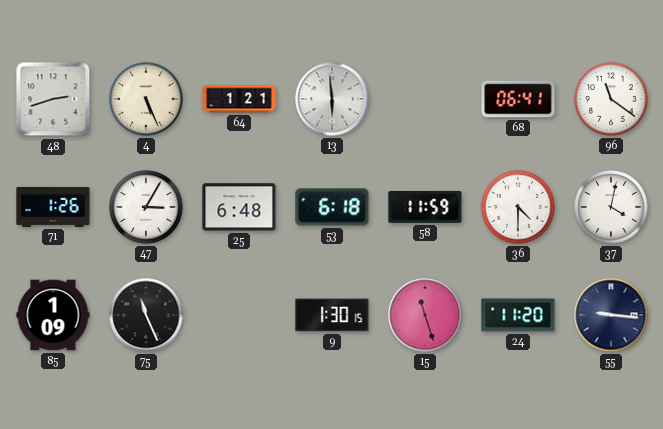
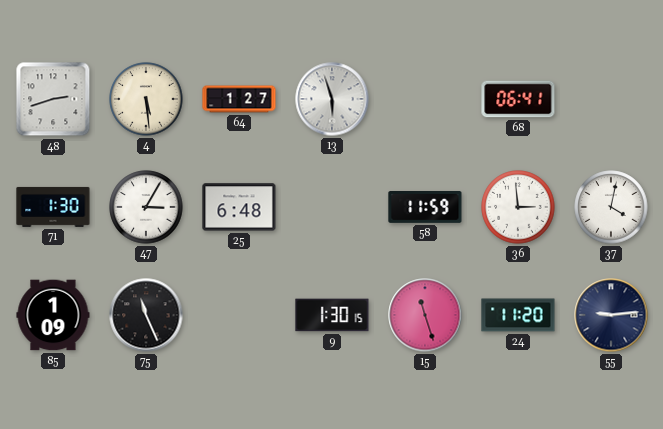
4: 5:26 -> 5:29
64: 1:21 -> 1:27
13: 5:59 -> 5:57
96: 11:21 -> none
71: 1:26 -> 1:30
53: 6:18 -> none
36: 4:30 -> 2:59
55: 9:16 -> 9:14
